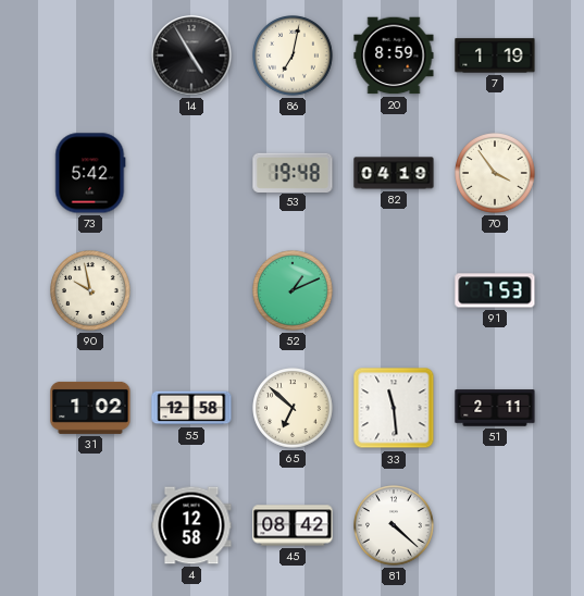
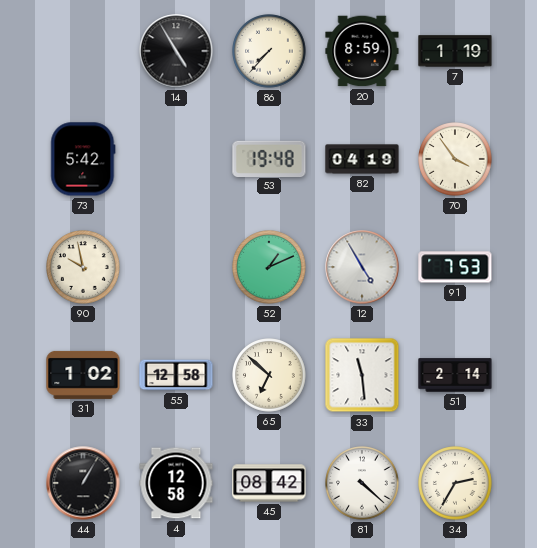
86: 7:02 -> 7:37
12: none -> 4:55
51: 2:11 -> 2:14
44: none -> 1:05
34: none -> 2:35
